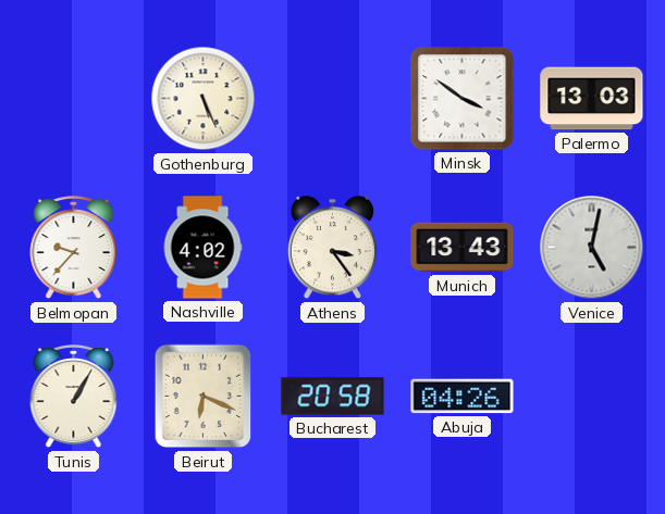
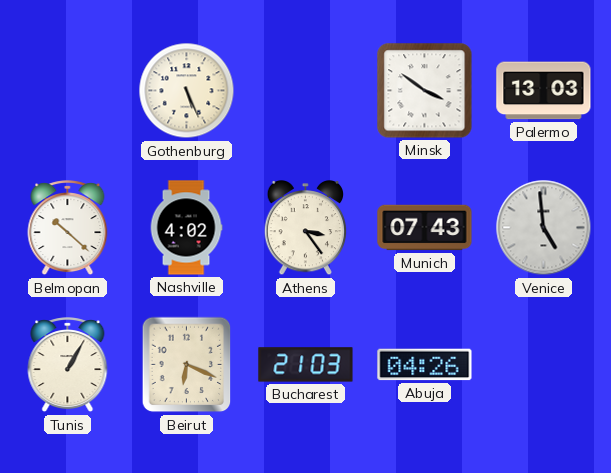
Belmopan: 9:37 -> 10:22
Munich: 13:43 -> 07:43
Venice: 5:02 -> 4:59
Bucharest: 20:58 -> 21:03
